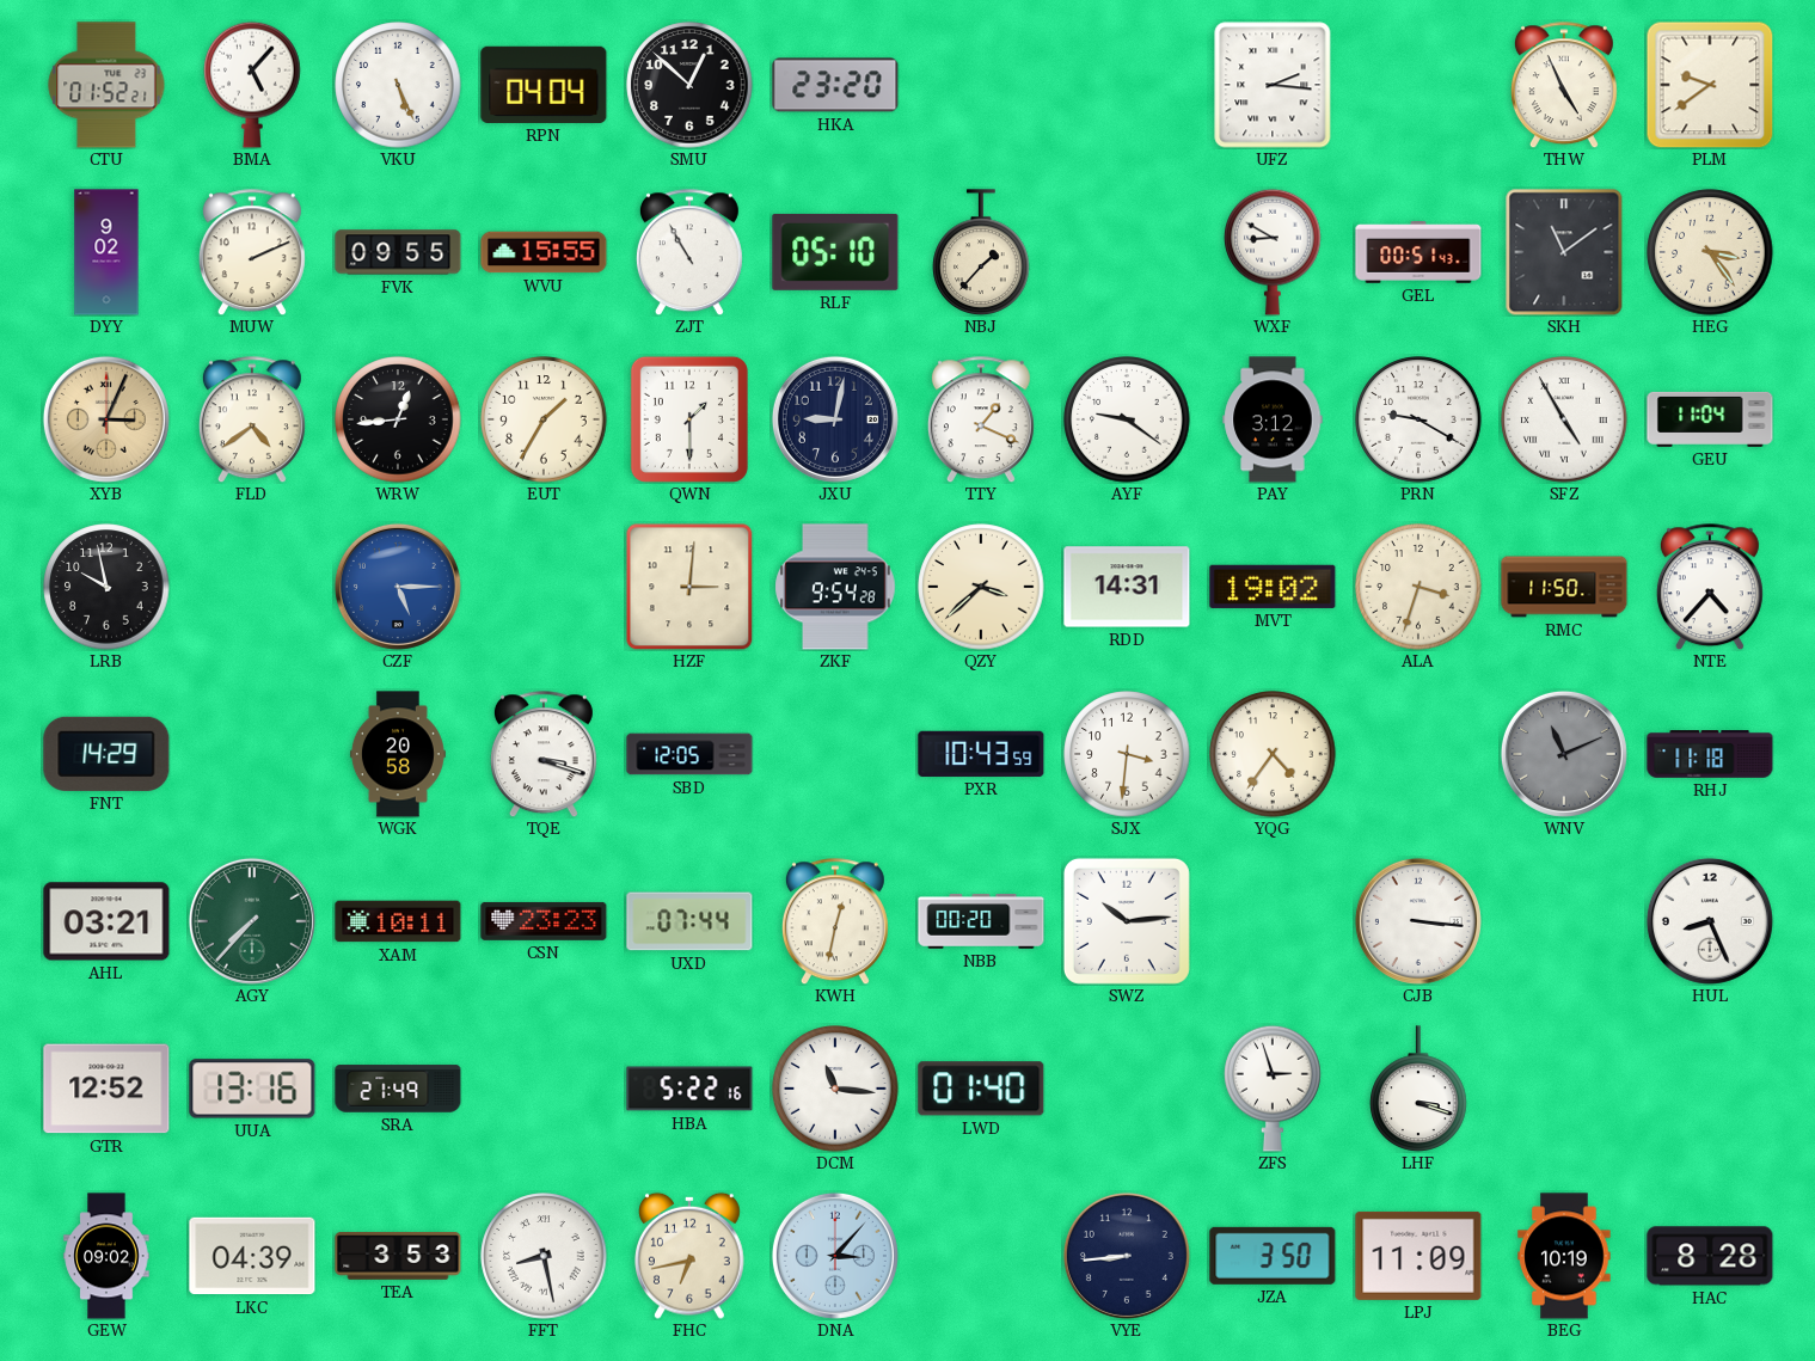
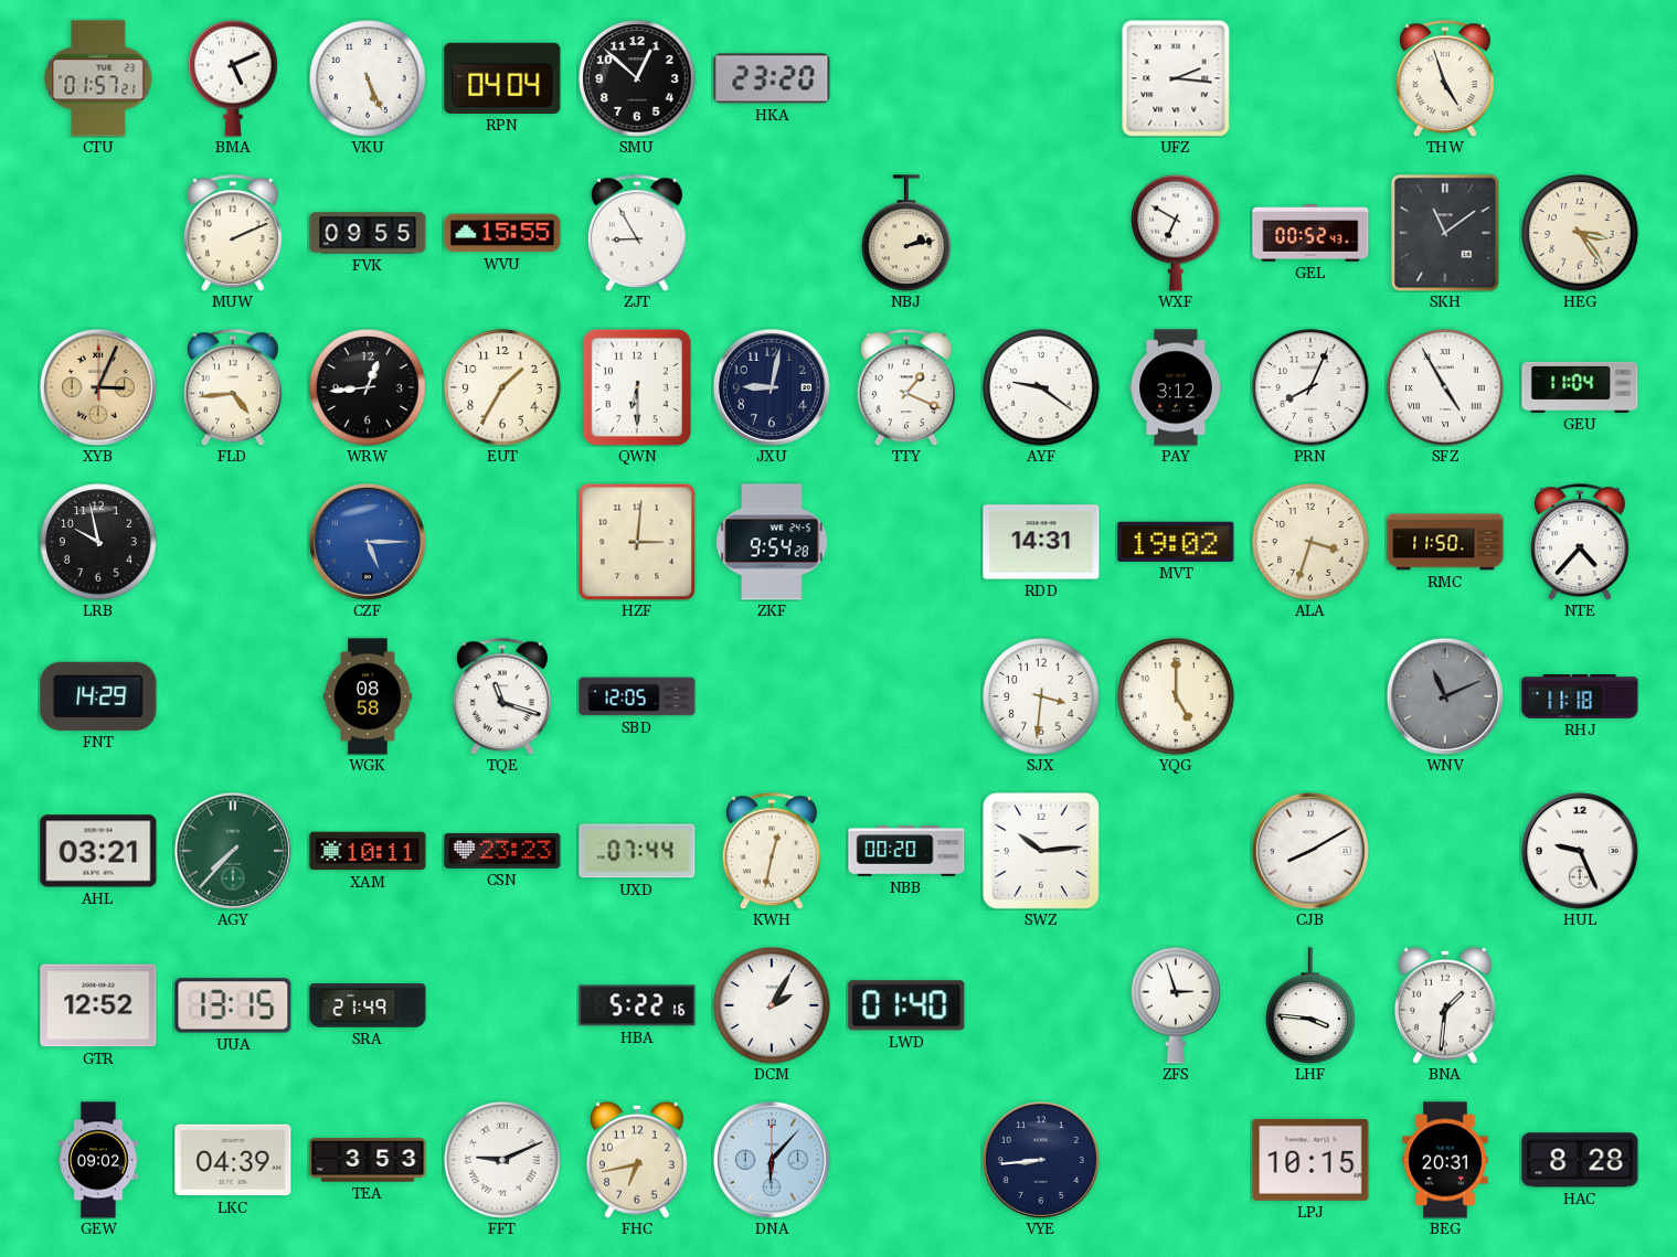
CTU: 01:52 -> 01:57
BMA: 5:07 -> 5:11
THW: 4:56 -> 4:57
PLM: 9:39 -> none
DYY: 9:02 -> none
ZJT: 10:55 -> 8:55
RLF: 05:10 -> none
NBJ: 1:37 -> 2:13
WXF: 8:50 -> 6:50
GEL: 00:51 -> 00:52
FLD: 4:39 -> 4:44
QWN: 1:30 -> 6:30
PRN: 9:20 -> 8:04
QZY: 3:38 -> none
WGK: 20:58 -> 08:58
TQE: 3:18 -> 11:18
PXR: 10:43 -> none
YQG: 4:36 -> 5:00
CJB: 3:16 -> 8:10
HUL: 8:26 -> 9:26
UUA: 13:16 -> 13:15
DCM: 11:16 -> 2:05
LHF: 3:18 -> 3:46
BNA: none -> 1:31
FFT: 8:28 -> 9:11
DNA: 3:07 -> 6:07
JZA: 3:50 -> none
LPJ: 11:09 -> 10:15
BEG: 10:19 -> 20:31
